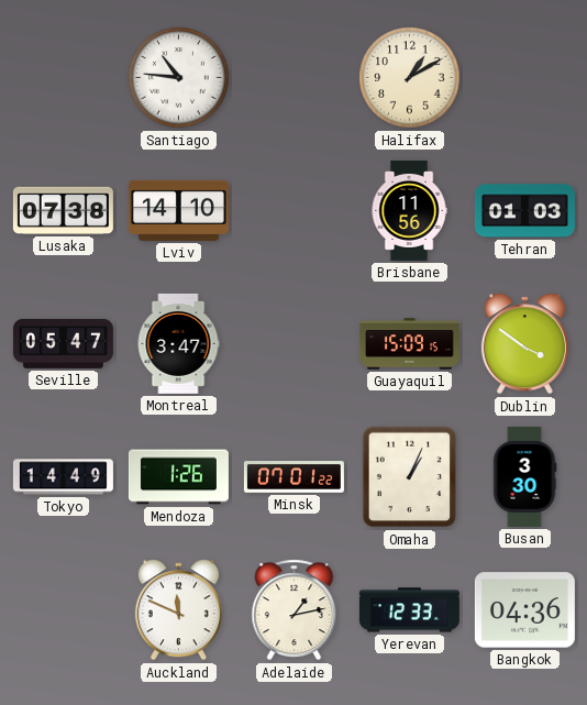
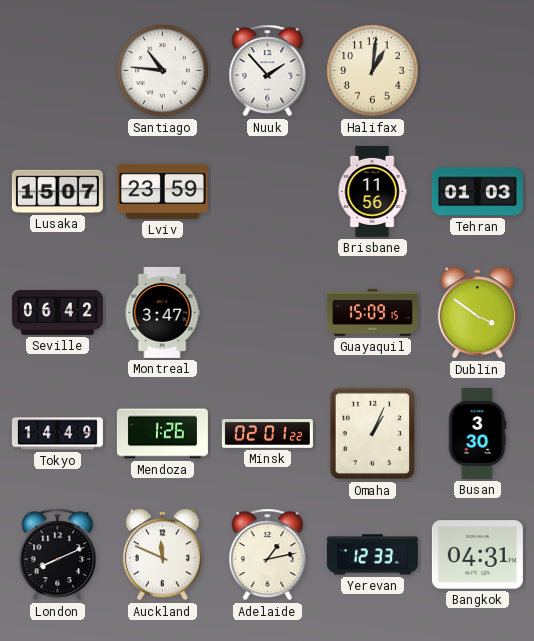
Nuuk: none -> 1:53
Halifax: 1:10 -> 1:01
Lusaka: 07:38 -> 15:07
Lviv: 14:10 -> 23:59
Seville: 05:47 -> 06:42
Minsk: 07:01 -> 02:01
London: none -> 8:11
Bangkok: 04:36 -> 04:31
